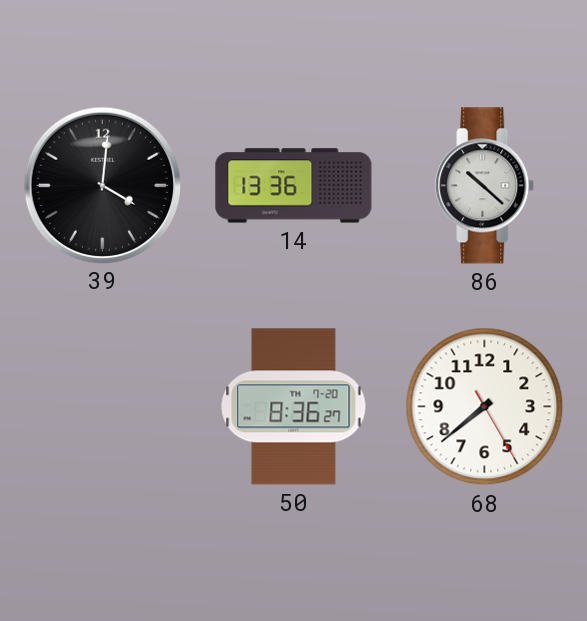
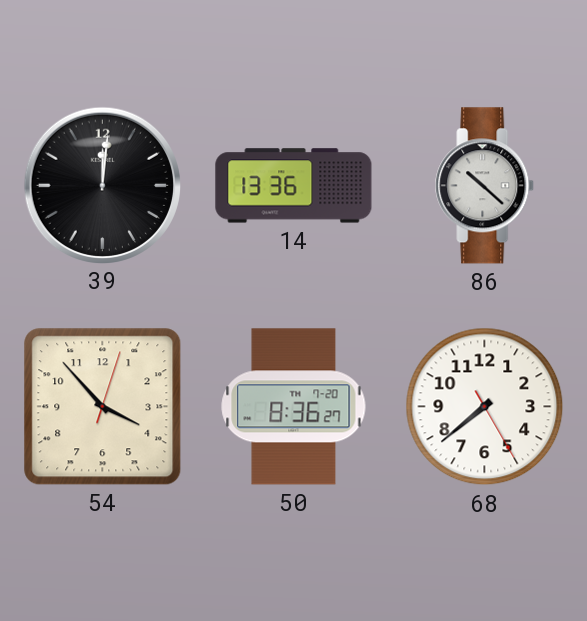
39: 4:01 -> 12:01
54: none -> 3:53
